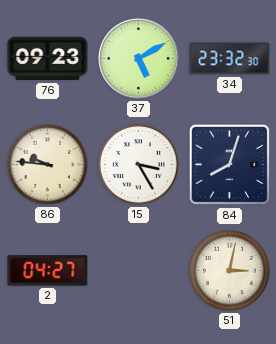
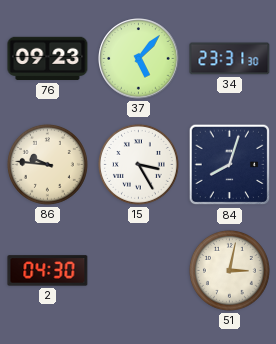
37: 5:10 -> 5:07
34: 23:32 -> 23:31
2: 04:27 -> 04:30
